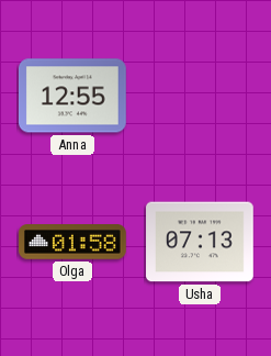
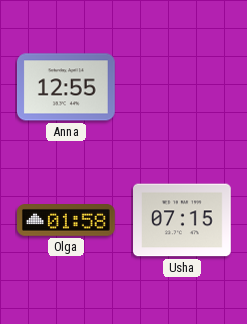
Usha: 07:13 -> 07:15
